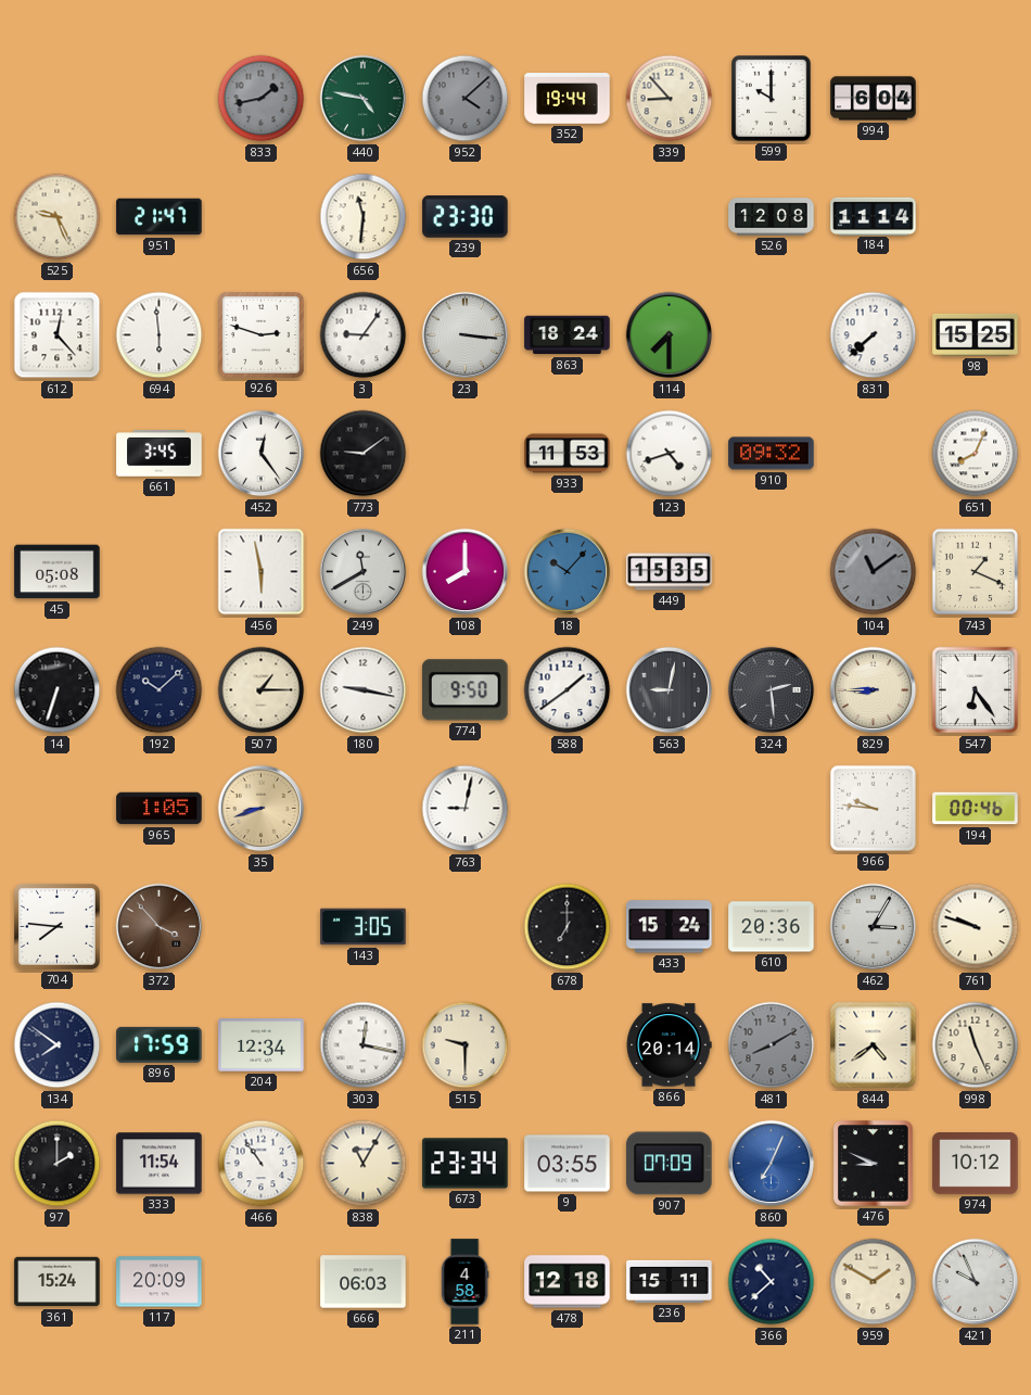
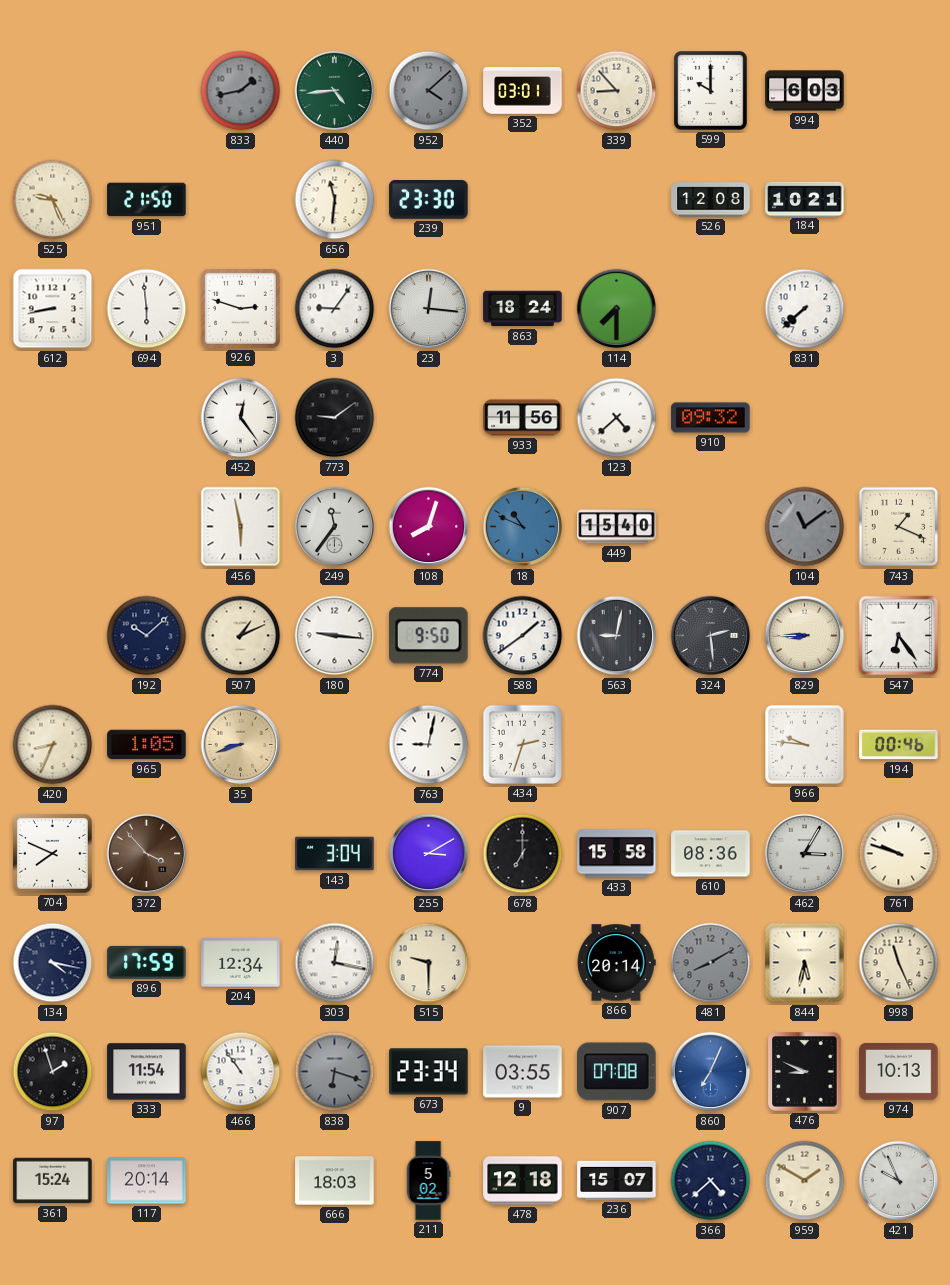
440: 4:47 -> 4:44
352: 19:44 -> 03:01
994: 6:04 -> 6:03
951: 21:47 -> 21:50
184: 11:14 -> 10:21
612: 12:23 -> 8:43
23: 3:16 -> 12:16
98: 15:25 -> none
661: 3:45 -> none
933: 11:53 -> 11:56
123: 4:42 -> 4:38
651: 8:04 -> none
45: 05:08 -> none
249: 11:40 -> 11:36
108: 8:00 -> 8:03
18: 10:07 -> 10:49
449: 15:35 -> 15:40
14: 6:33 -> none
507: 1:15 -> 1:11
180: 9:17 -> 9:16
420: none -> 8:34
434: none -> 2:33
704: 7:46 -> 7:49
143: 3:05 -> 3:04
255: none -> 3:10
433: 15:24 -> 15:58
610: 20:36 -> 08:36
134: 7:51 -> 4:17
844: 4:39 -> 5:32
97: 2:00 -> 1:57
838: 11:05 -> 6:18
838 dial: cream -> grey
907: 07:09 -> 07:08
974: 10:12 -> 10:13
117: 20:09 -> 20:14
666: 06:03 -> 18:03
211: 4:58 -> 5:02
236: 15:11 -> 15:07
366: 10:38 -> 4:38
